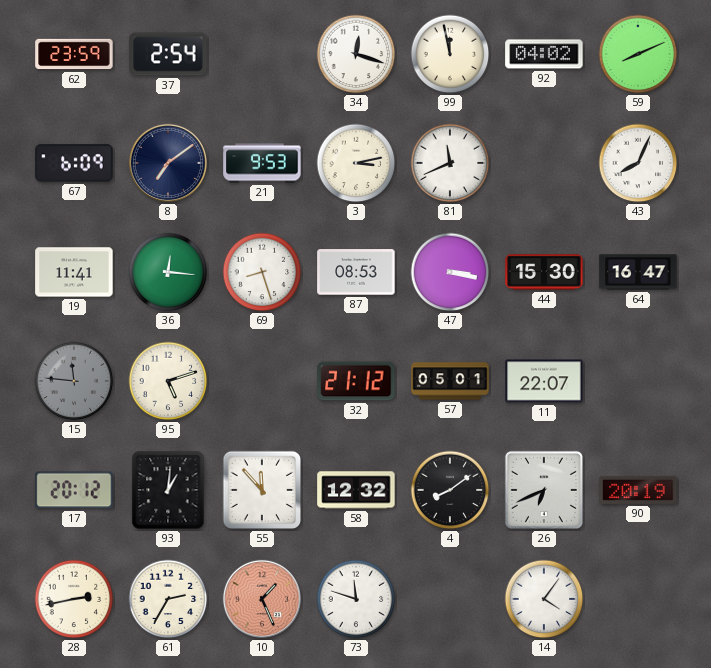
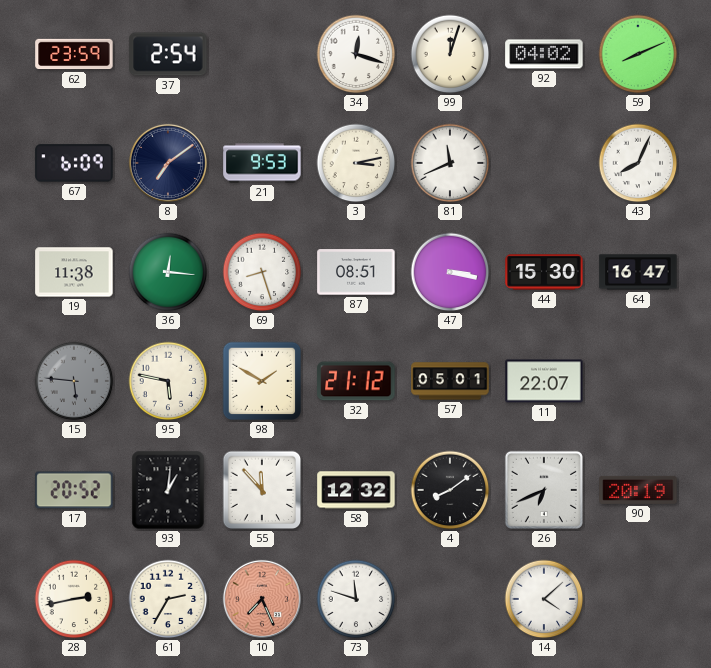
99: 11:58 -> 12:03
19: 11:41 -> 11:38
87: 08:53 -> 08:51
15: 11:46 -> 5:46
95: 5:12 -> 5:47
98: none -> 1:50
17: 20:12 -> 20:52
10: 1:26 -> 7:26
14: 4:06 -> 4:08
